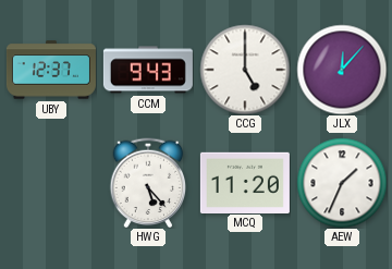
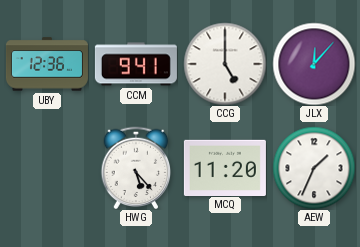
UBY: 12:37 -> 12:36
CCM: 9:43 -> 9:41
